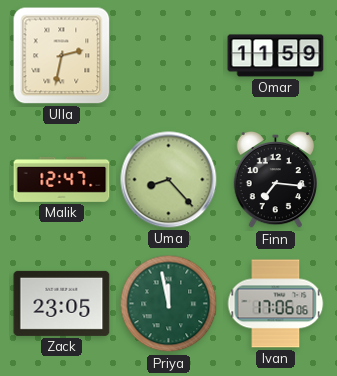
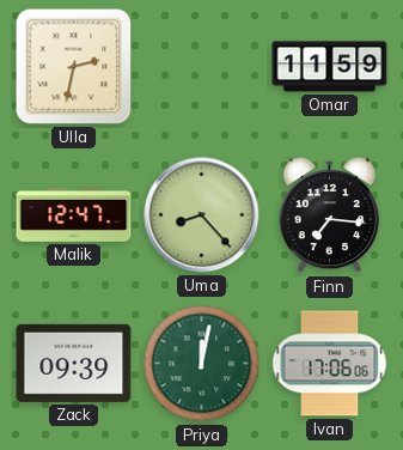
Zack: 23:05 -> 09:39
Priya: 11:58 -> 12:02
